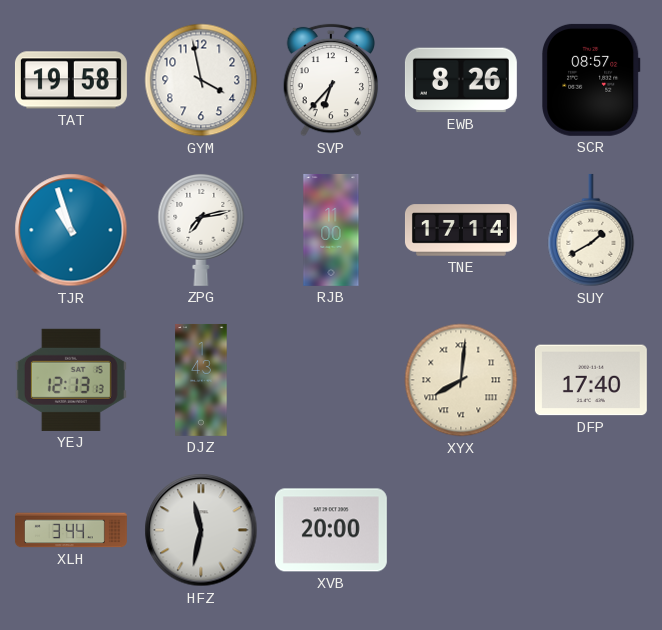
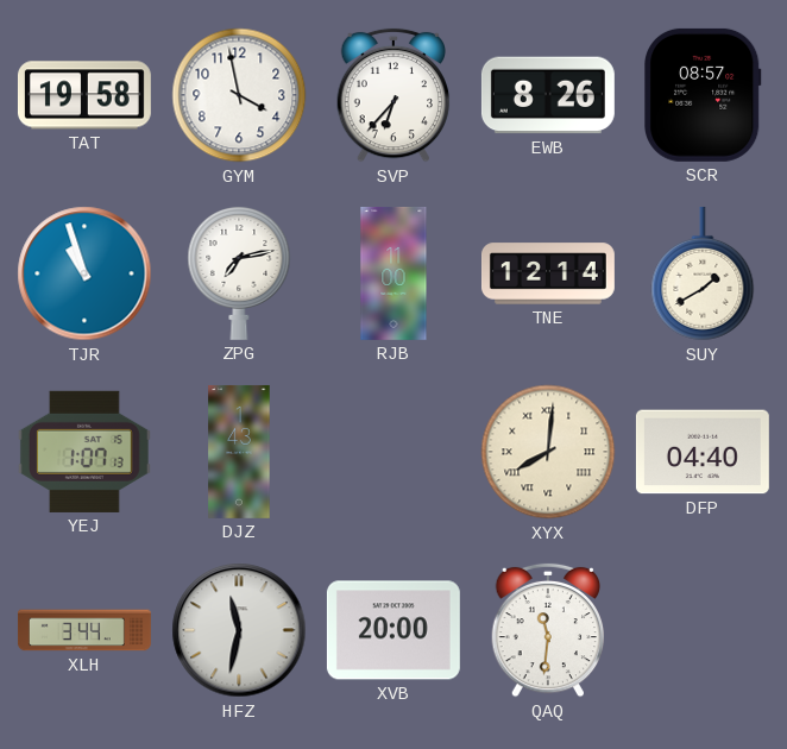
TNE: 17:14 -> 12:14
YEJ: 12:13 -> 1:07
DFP: 17:40 -> 04:40
QAQ: none -> 11:31
